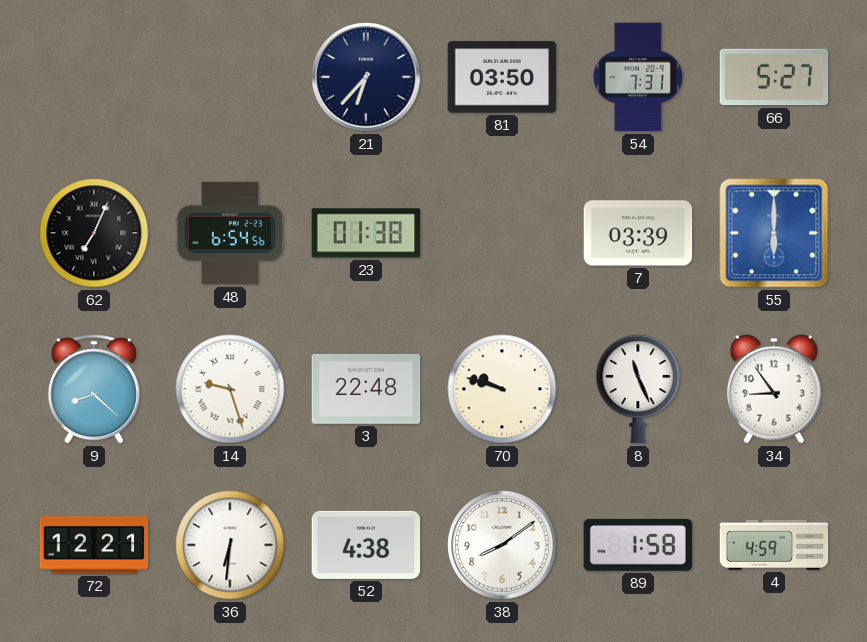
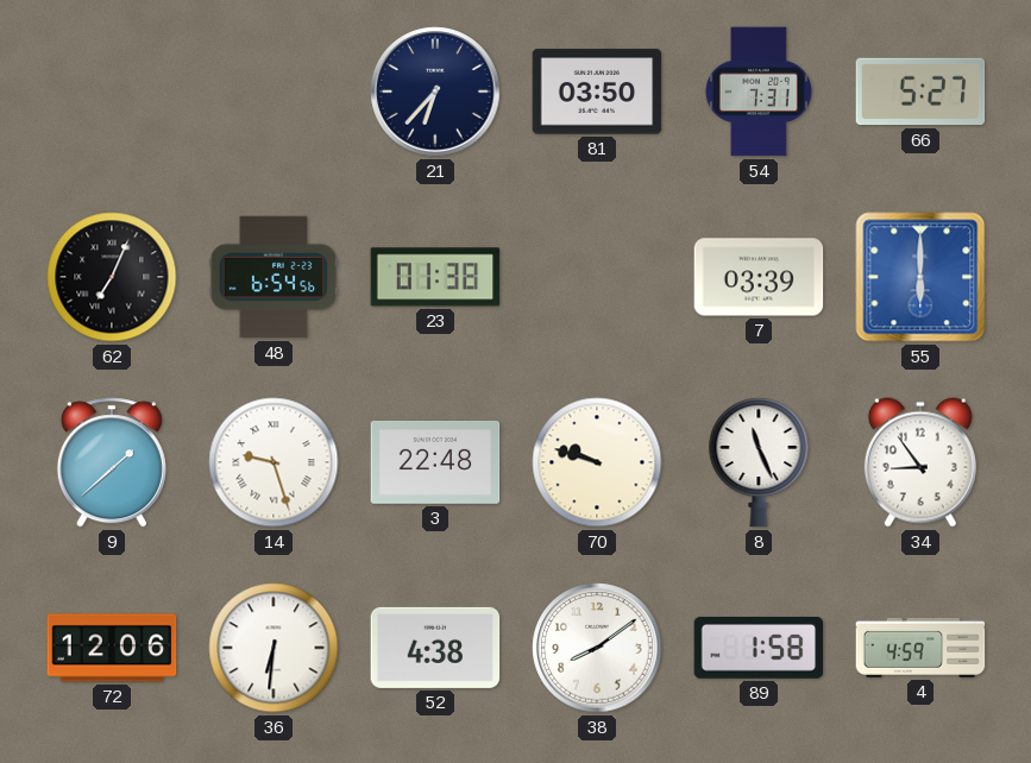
9: 8:22 -> 1:38
72: 12:21 -> 12:06
